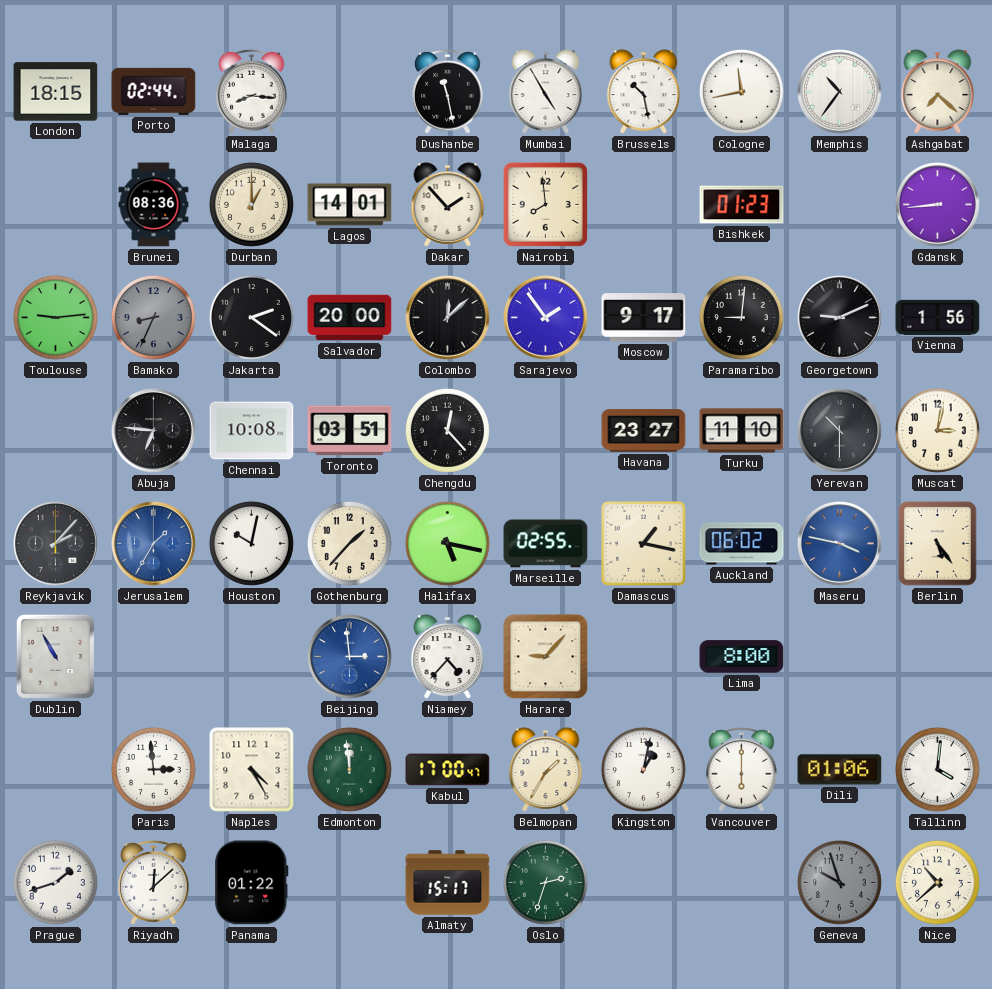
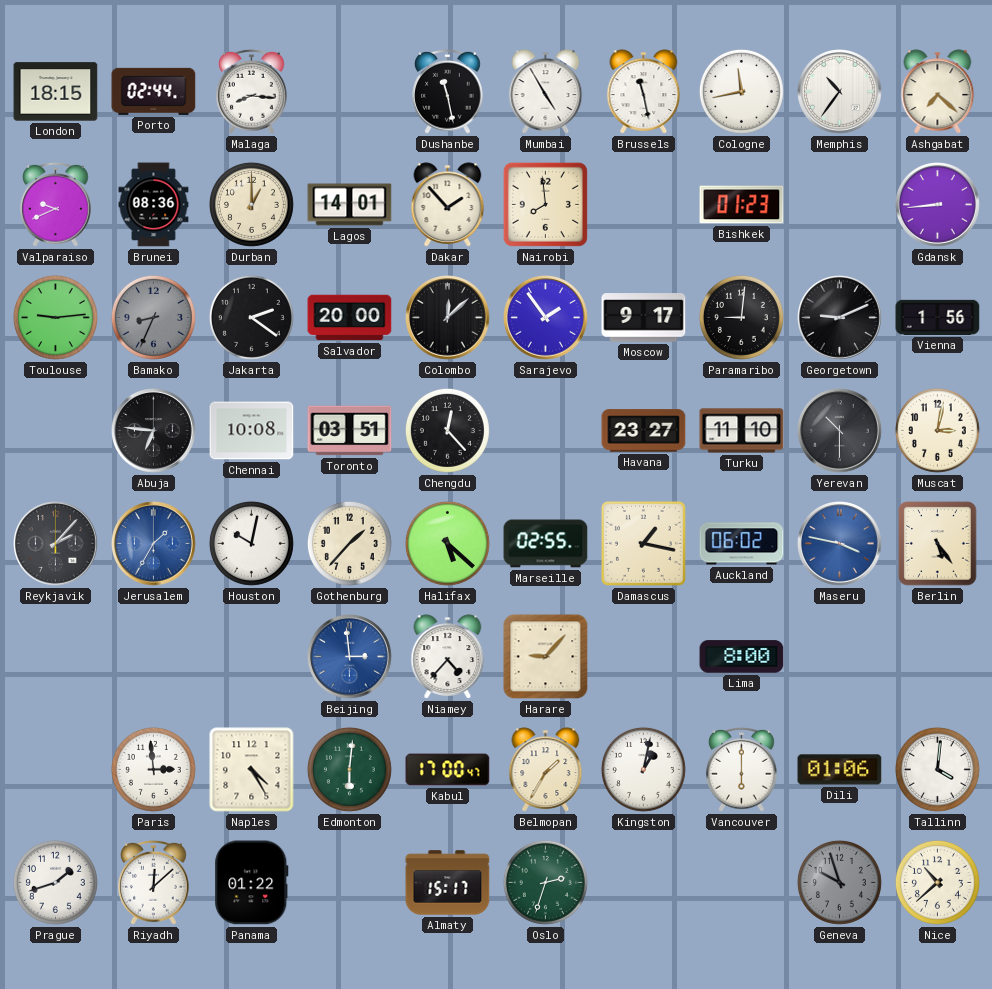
Brussels: 10:28 -> 11:28
Valparaiso: none -> 9:41
Halifax: 5:17 -> 5:22
Dublin: 10:55 -> none
Edmonton: 11:59 -> 6:01
